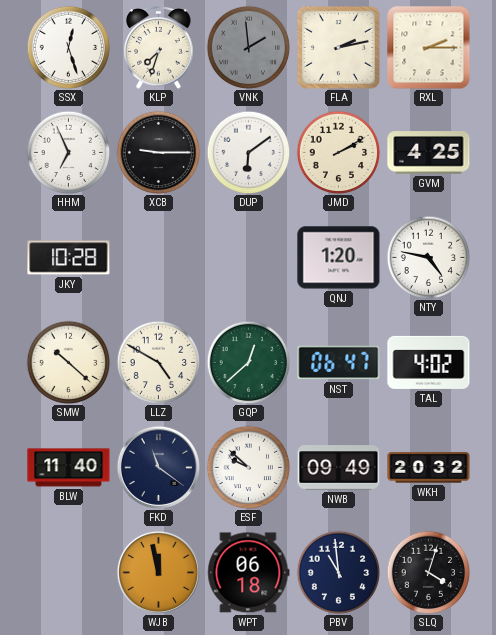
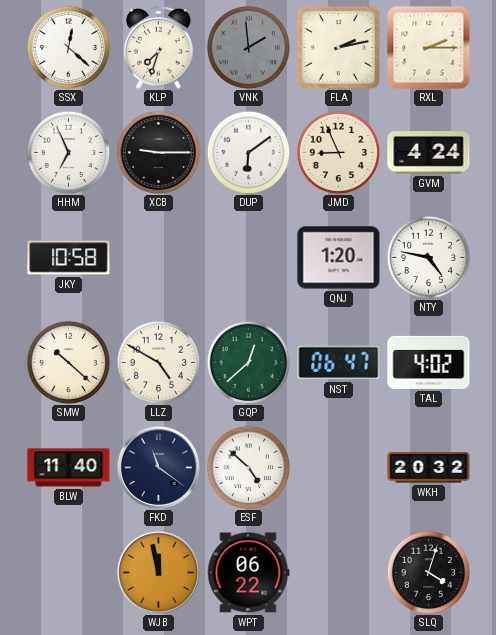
SSX: 12:27 -> 12:22
JMD: 2:10 -> 8:56
GVM: 4:25 -> 4:24
JKY: 10:28 -> 10:58
ESF: 9:52 -> 4:52
NWB: 09:49 -> none
WPT: 06:18 -> 06:22
PBV: 10:59 -> none
